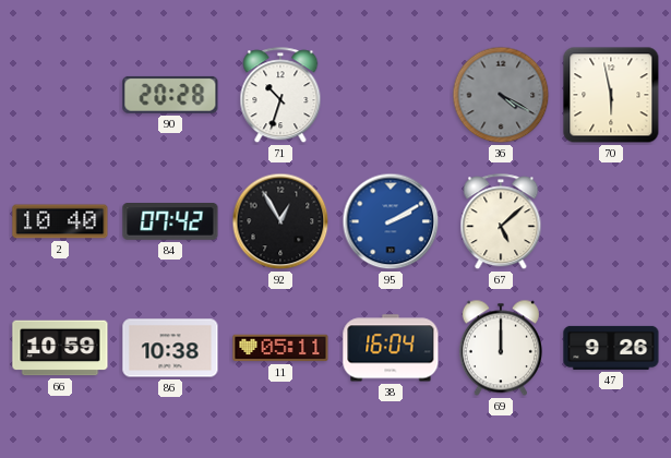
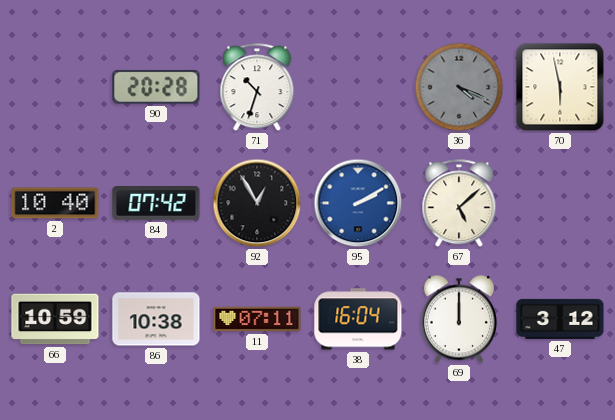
36: 4:20 -> 4:19
11: 05:11 -> 07:11
47: 9:26 -> 3:12
